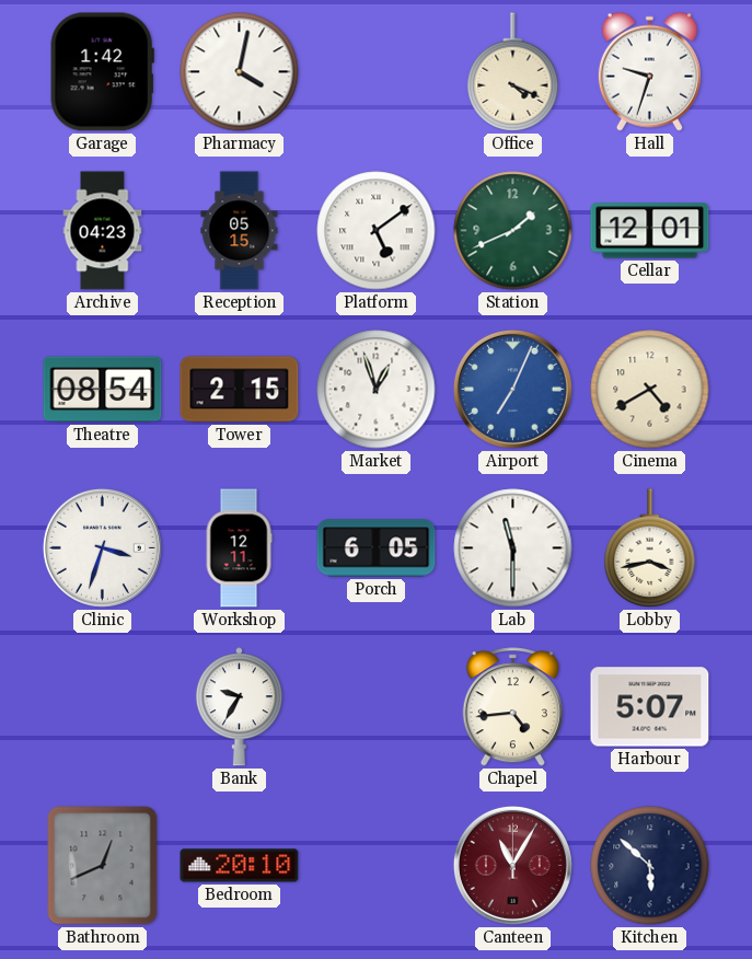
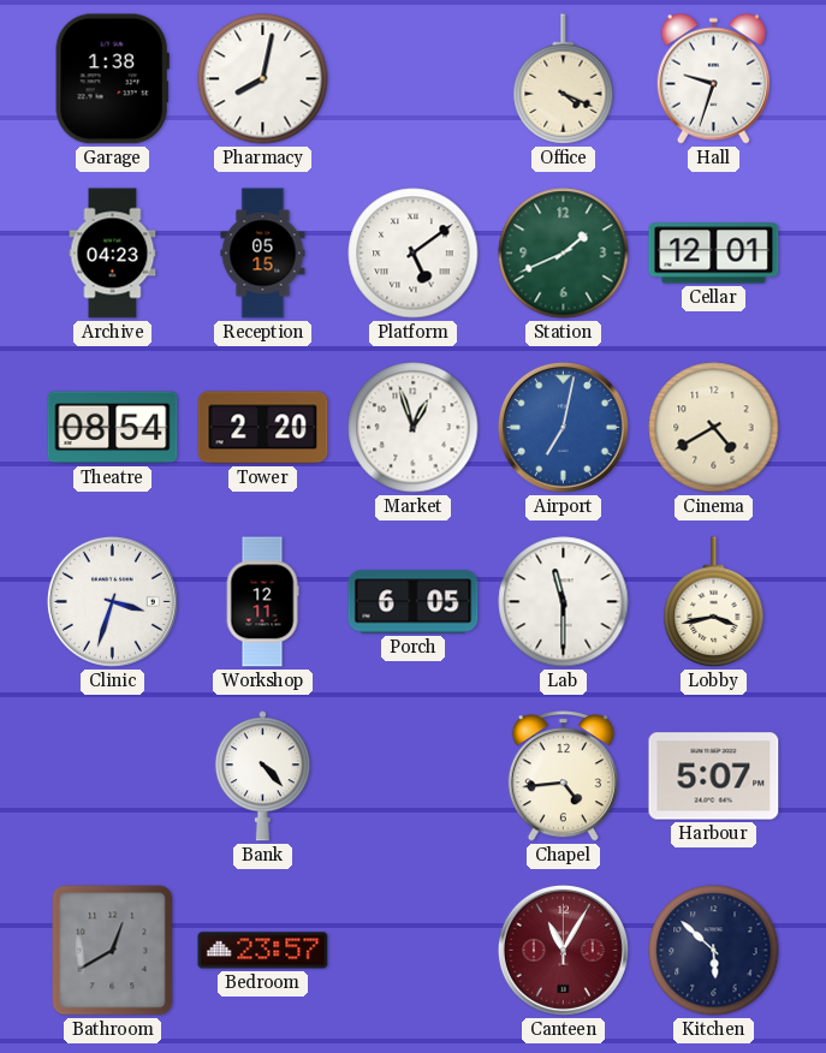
Garage: 1:42 -> 1:38
Pharmacy: 4:02 -> 8:02
Tower: 2:15 -> 2:20
Airport: 7:04 -> 7:02
Bank: 9:35 -> 4:23
Bathroom: 12:41 -> 12:40
Bedroom: 20:10 -> 23:57
